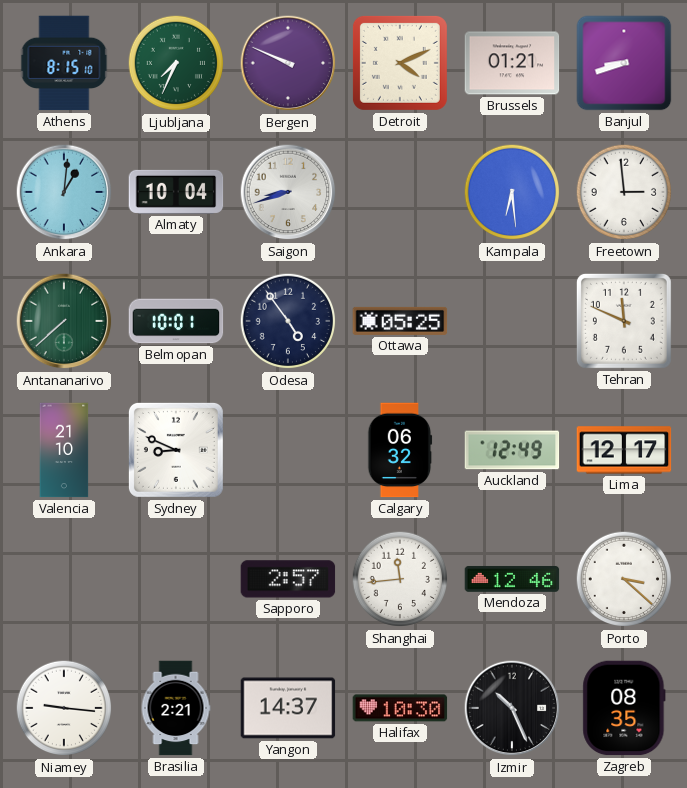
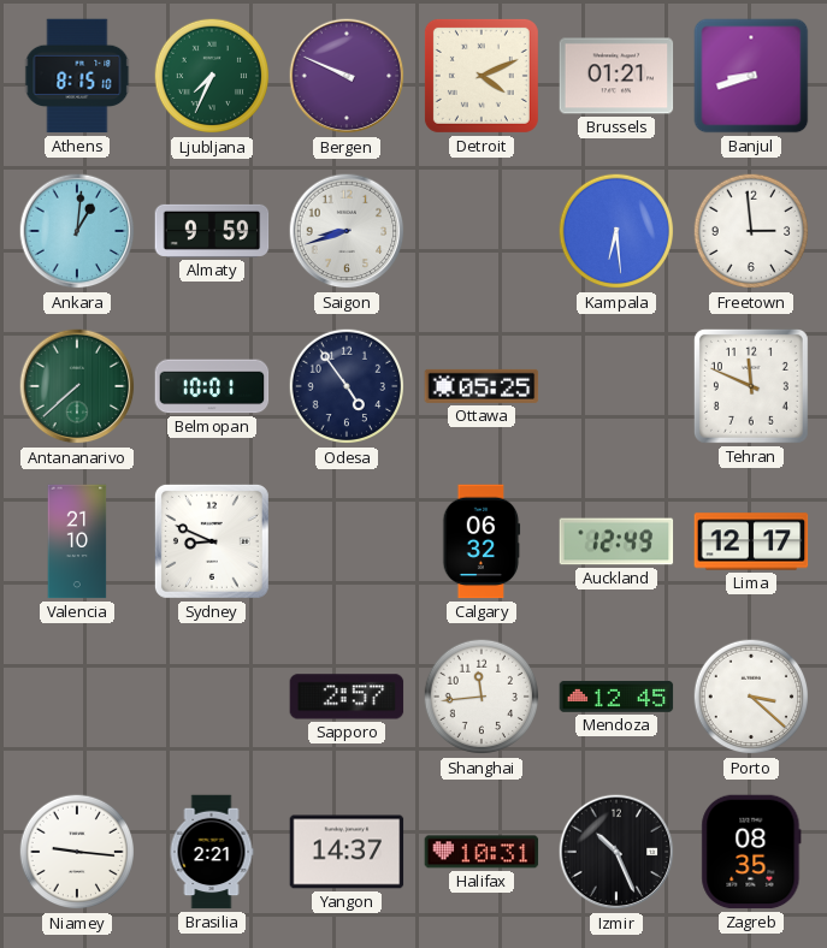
Almaty: 10:04 -> 9:59
Mendoza: 12:46 -> 12:45
Halifax: 10:30 -> 10:31
